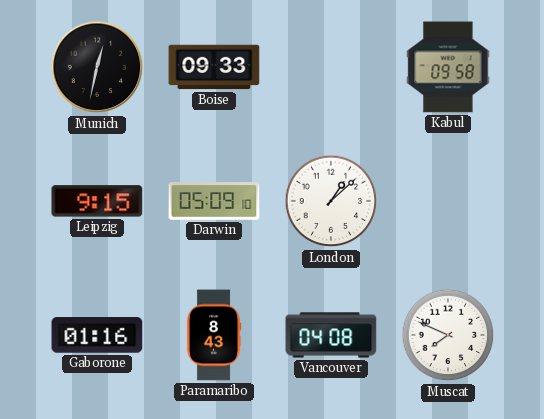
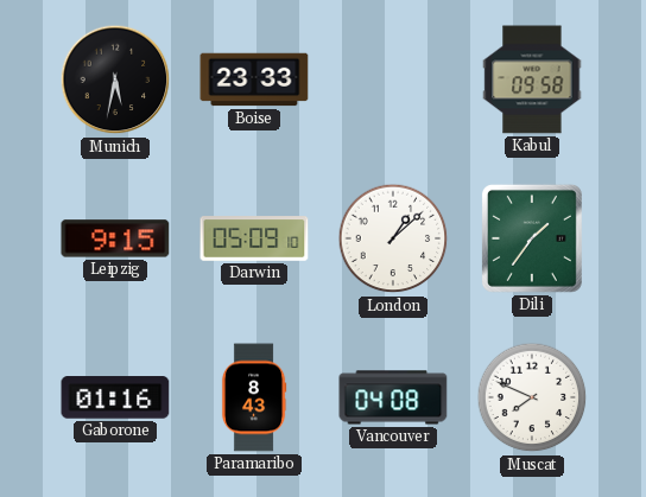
Munich: 12:32 -> 5:32
Boise: 09:33 -> 23:33
Dili: none -> 1:36
